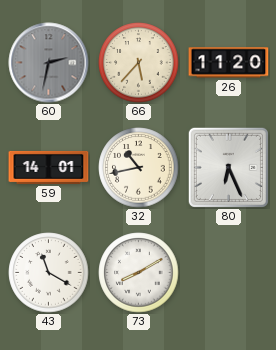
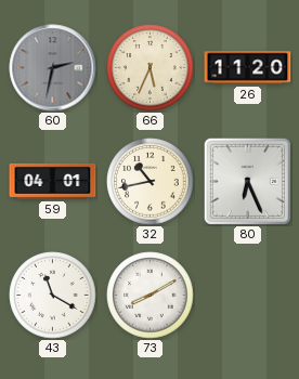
66: 5:37 -> 5:34
59: 14:01 -> 04:01
